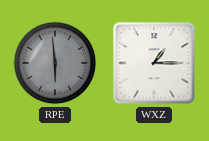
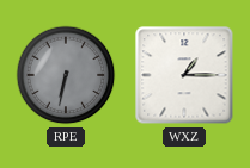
RPE: 5:59 -> 6:32
